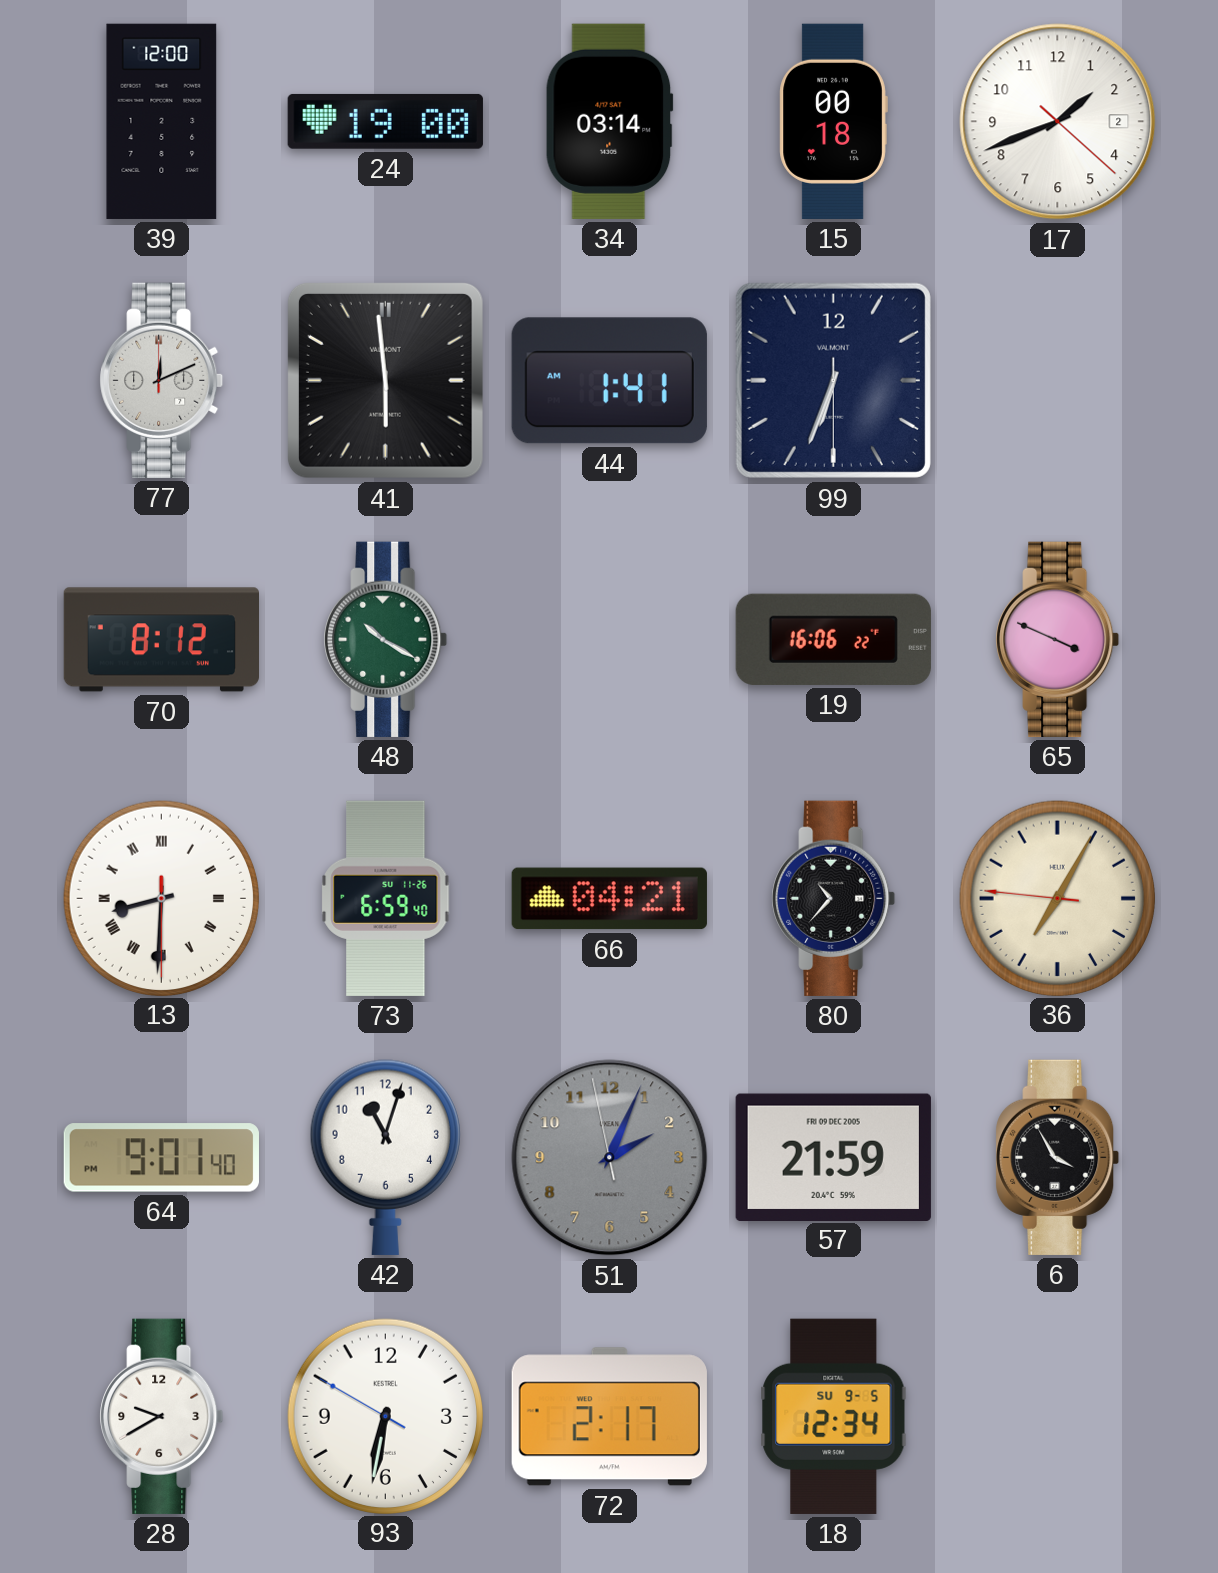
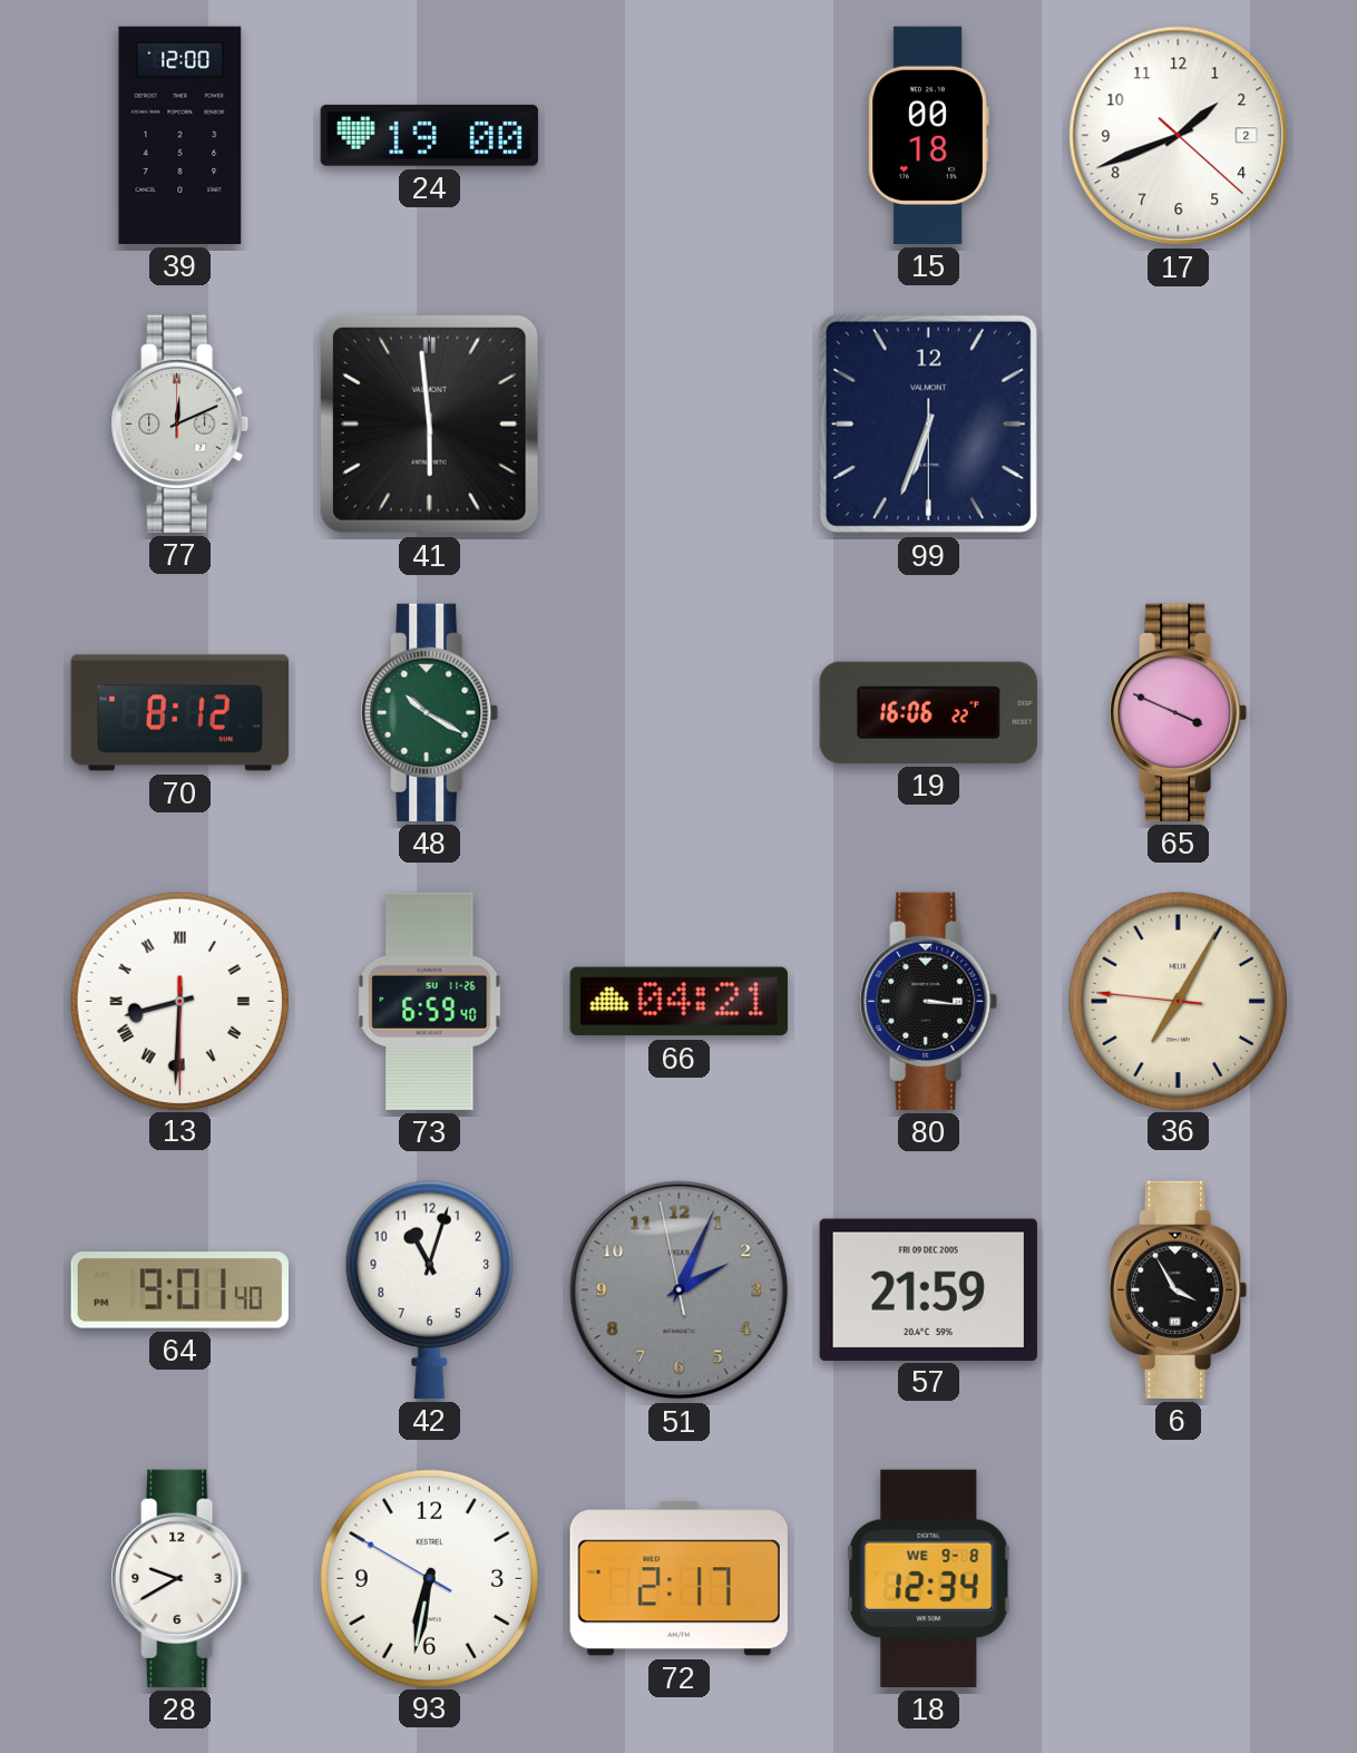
34: 03:14 -> none
44: 1:41 -> none
80: 10:37 -> 3:16
18 date: SU 9-5 -> WE 9-8
